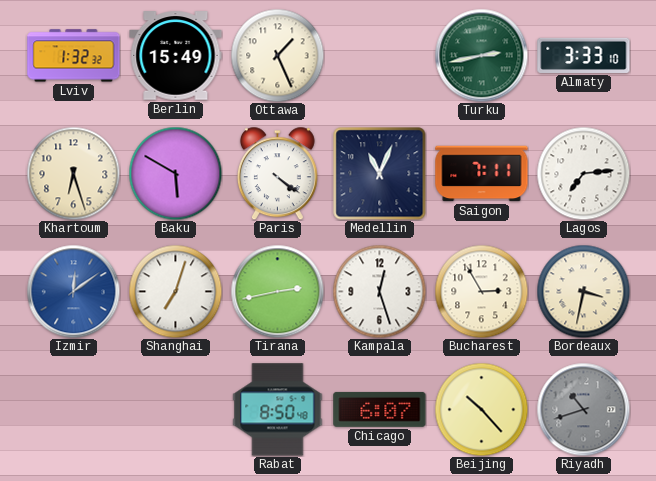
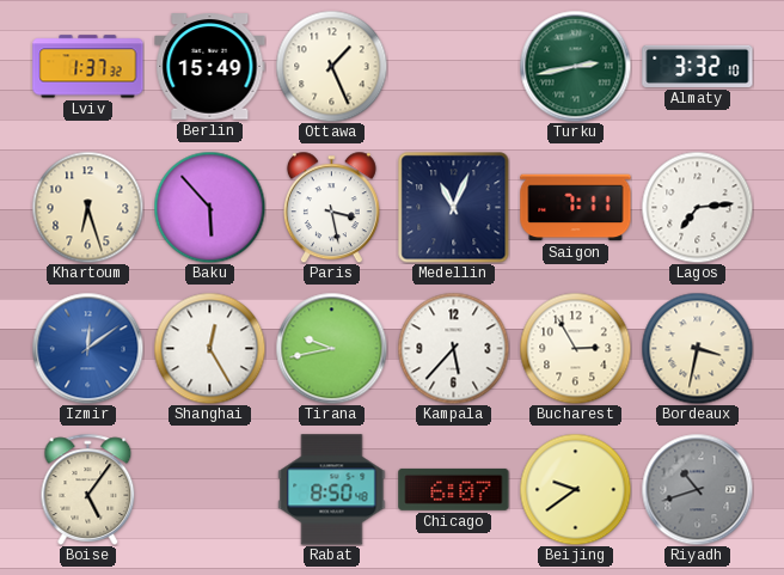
Lviv: 1:32 -> 1:37
Almaty: 3:33 -> 3:32
Baku: 5:50 -> 5:53
Paris: 4:21 -> 3:28
Shanghai: 7:03 -> 12:25
Tirana: 2:43 -> 9:43
Kampala: 12:27 -> 5:37
Boise: none -> 5:06
Beijing: 10:23 -> 9:39
